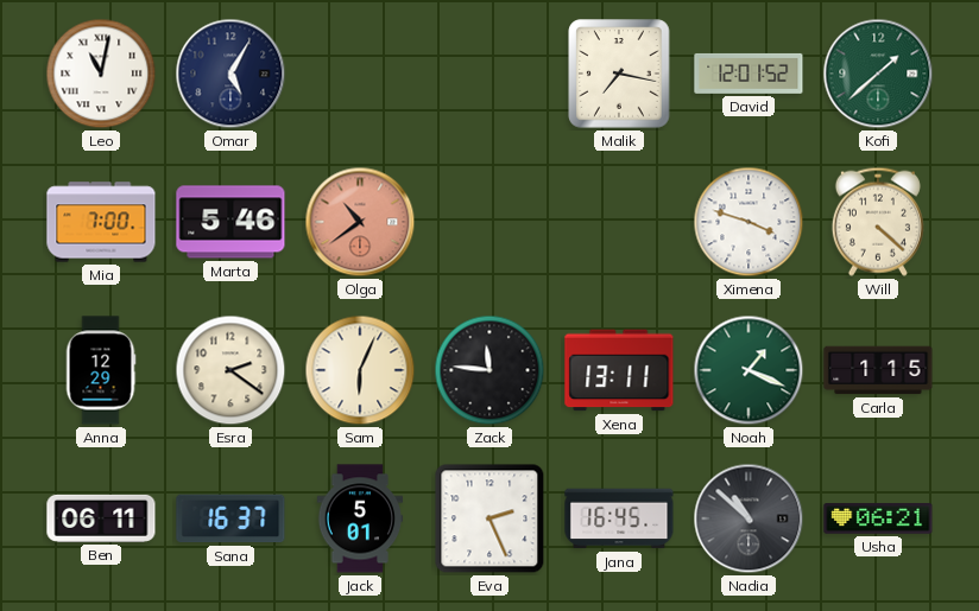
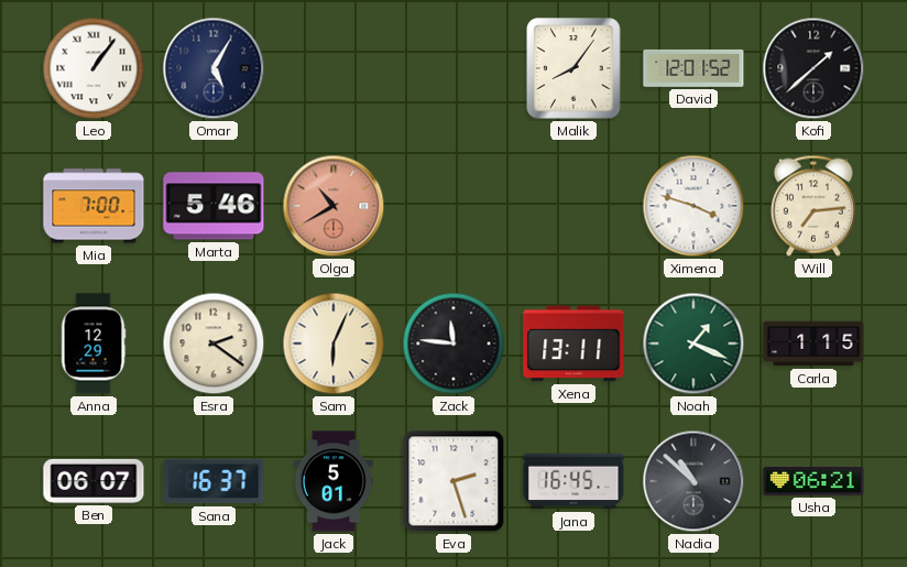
Leo: 11:02 -> 1:06
Malik: 7:17 -> 8:06
Kofi dial: green -> black
Olga: 10:39 -> 10:40
Will: 4:22 -> 7:14
Ben: 06:11 -> 06:07
Eva: 2:26 -> 2:27
